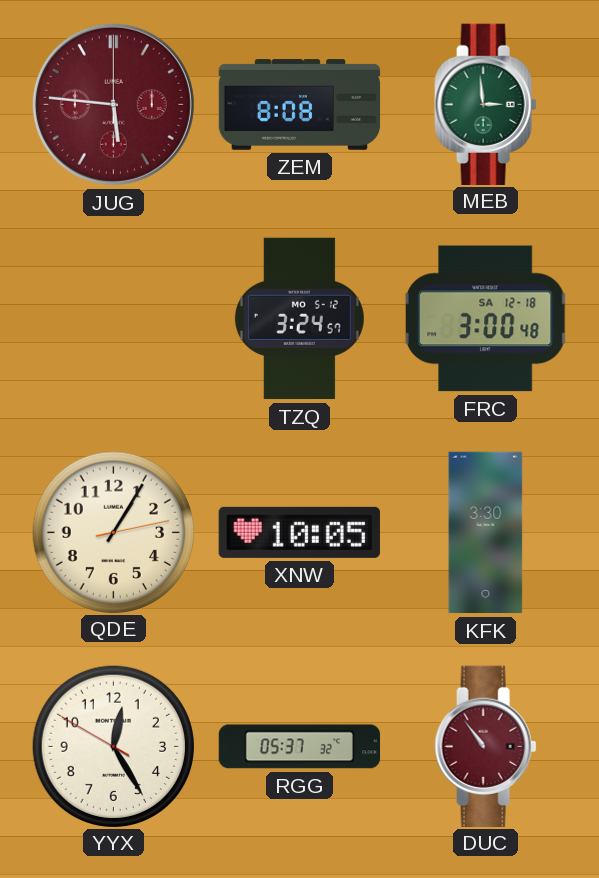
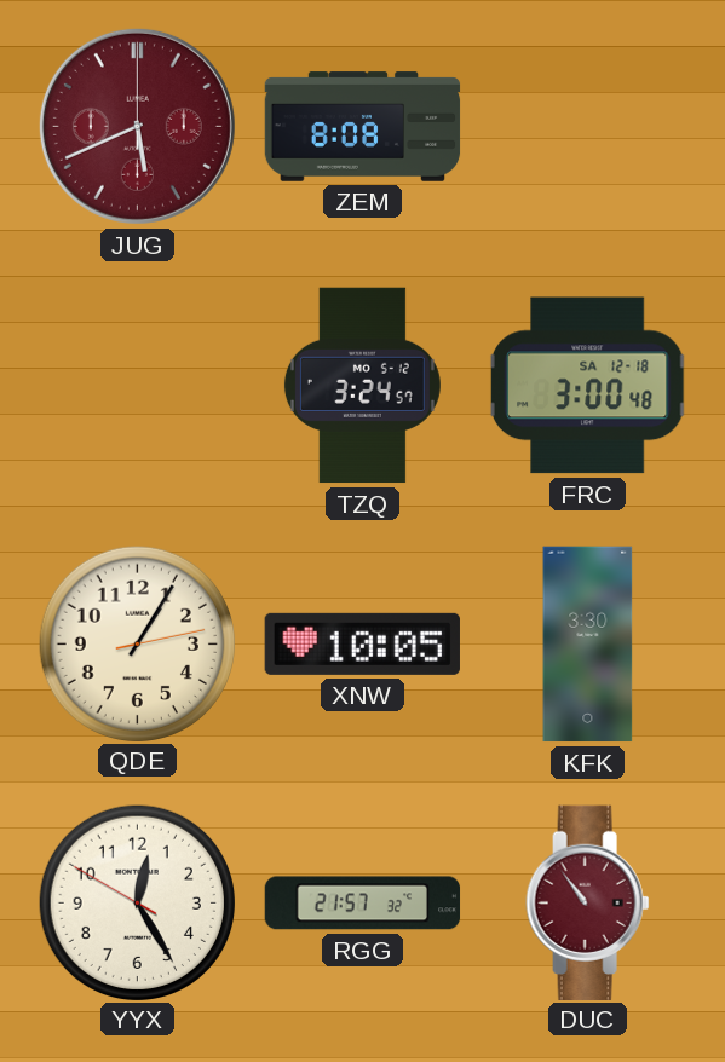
JUG: 5:46 -> 5:41
MEB: 2:59 -> none
RGG: 05:37 -> 21:57
